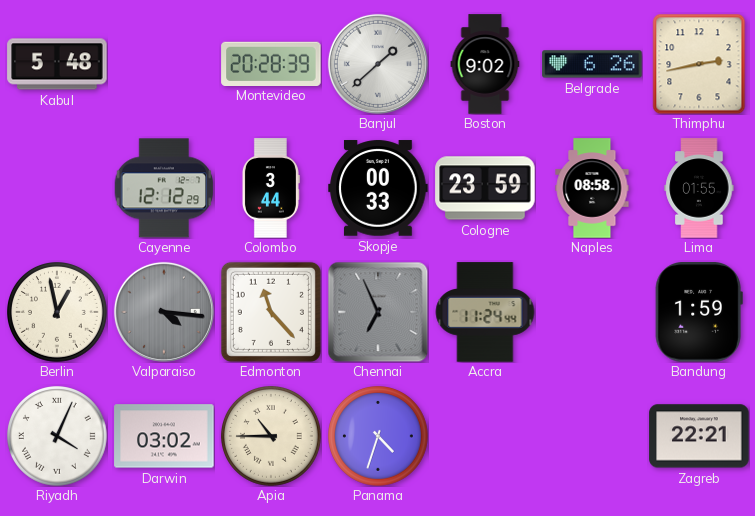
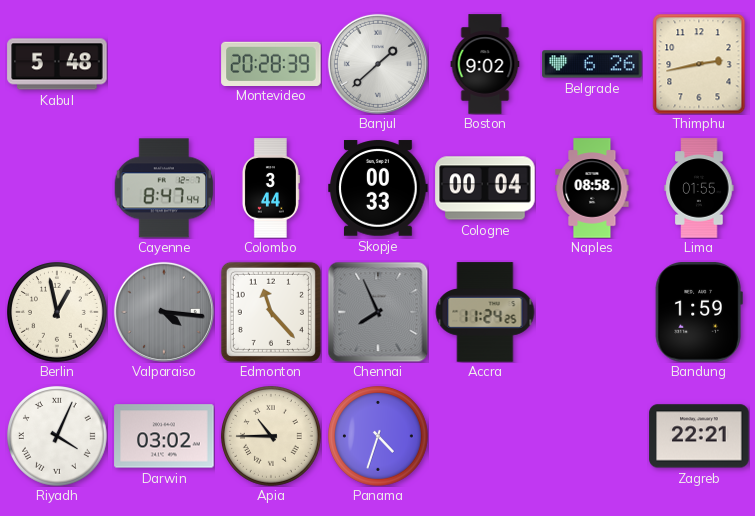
Cayenne: 12:12 -> 8:47
Cologne: 23:59 -> 00:04
Chennai: 6:56 -> 7:56
Accra: 11:24:44 -> 11:24:25
